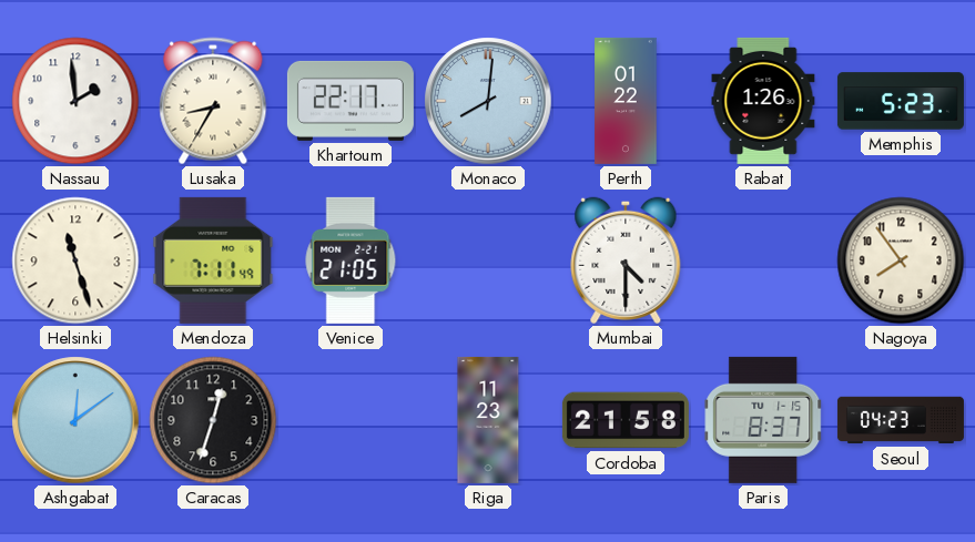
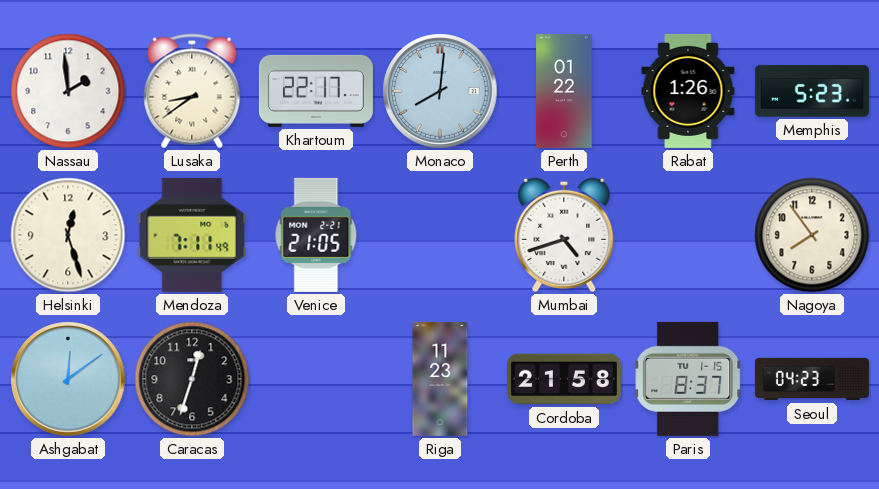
Lusaka: 8:35 -> 8:39
Helsinki: 11:27 -> 12:27
Mumbai: 4:30 -> 4:42
